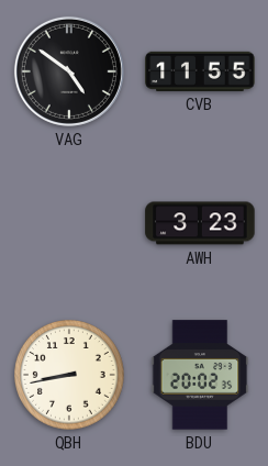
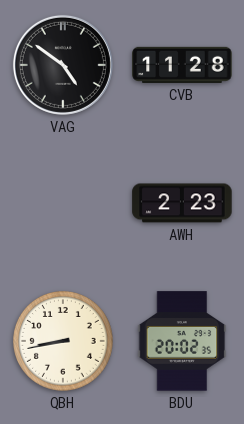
CVB: 11:55 -> 11:28
AWH: 3:23 -> 2:23
